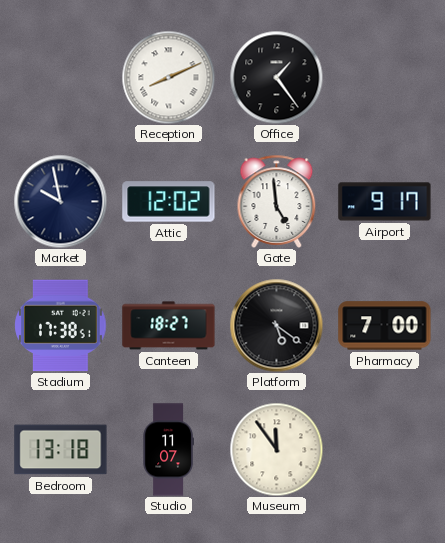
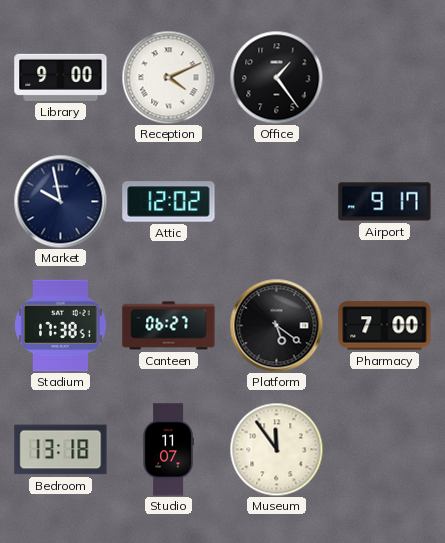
Library: none -> 9:00
Reception: 8:11 -> 4:11
Gate: 4:59 -> none
Canteen: 18:27 -> 06:27
